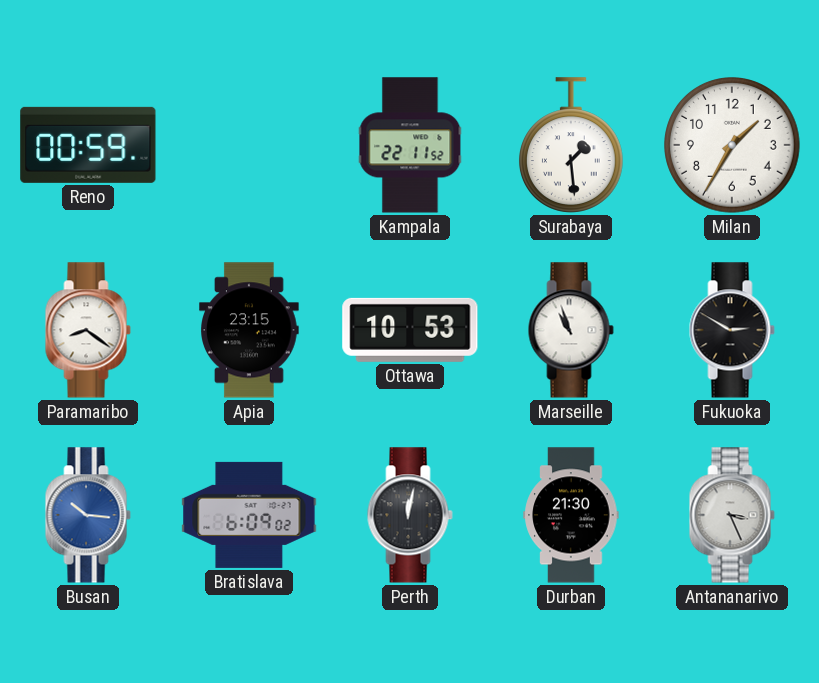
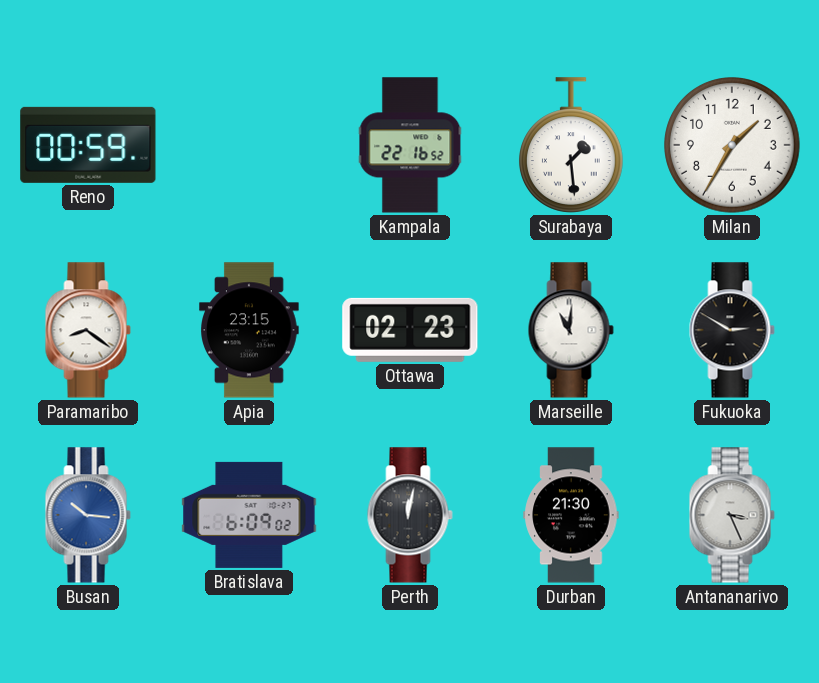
Kampala: 22:11 -> 22:16
Ottawa: 10:53 -> 02:23
Marseille: 10:57 -> 11:01
